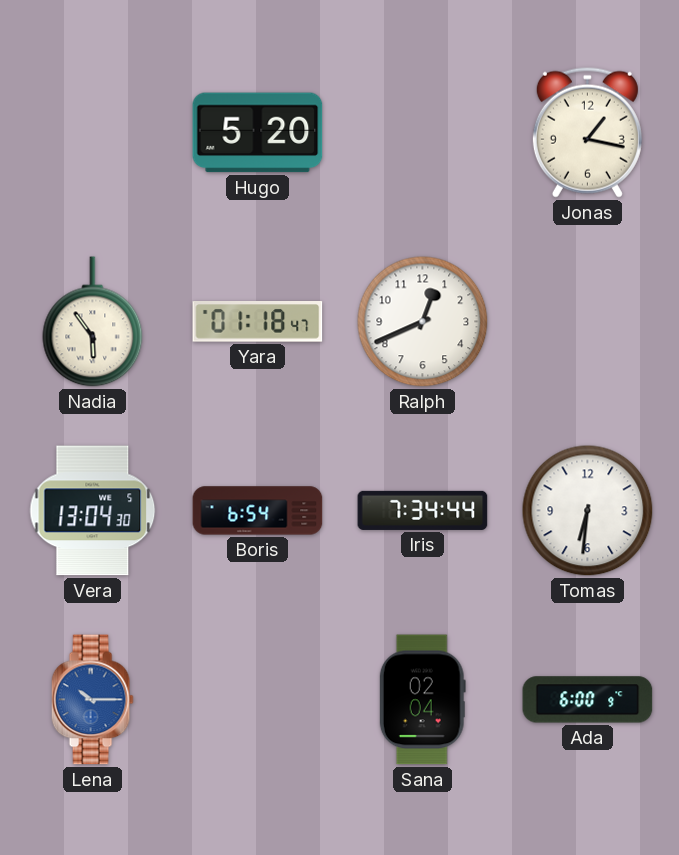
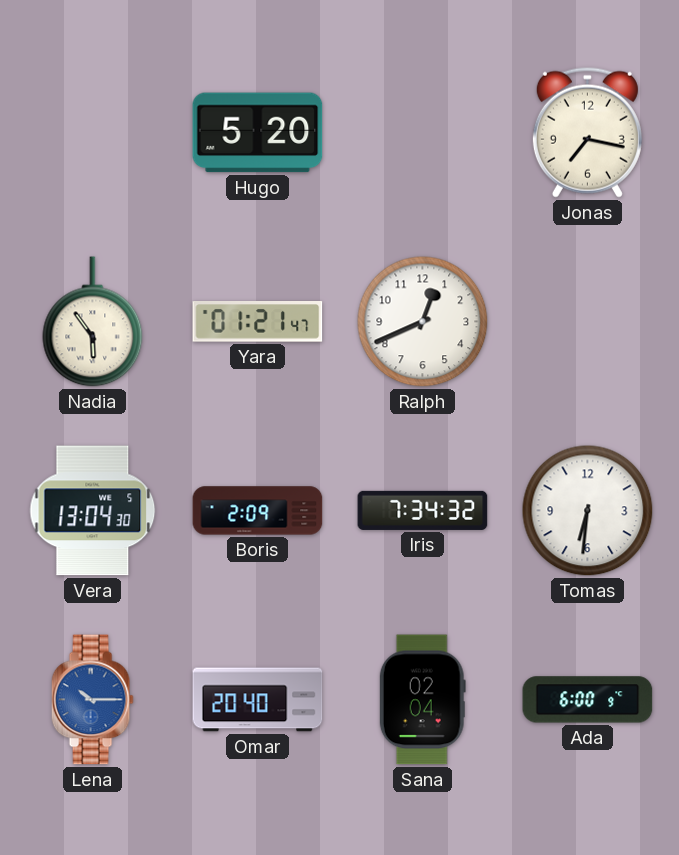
Jonas: 1:17 -> 7:17
Yara: 01:18 -> 01:21
Boris: 6:54 -> 2:09
Iris: 7:34:44 -> 7:34:32
Omar: none -> 20:40
